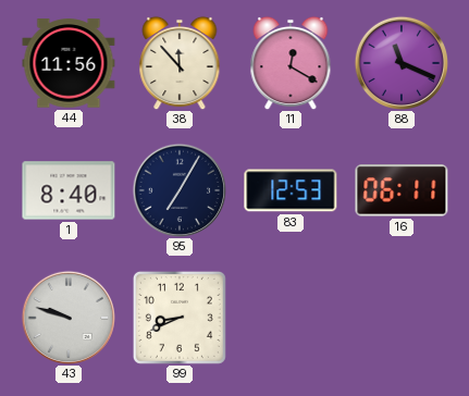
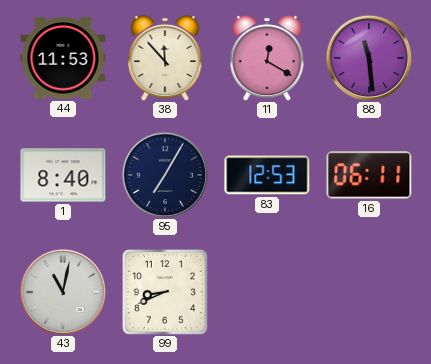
44: 11:56 -> 11:53
88: 11:19 -> 11:29
43: 9:48 -> 11:02
